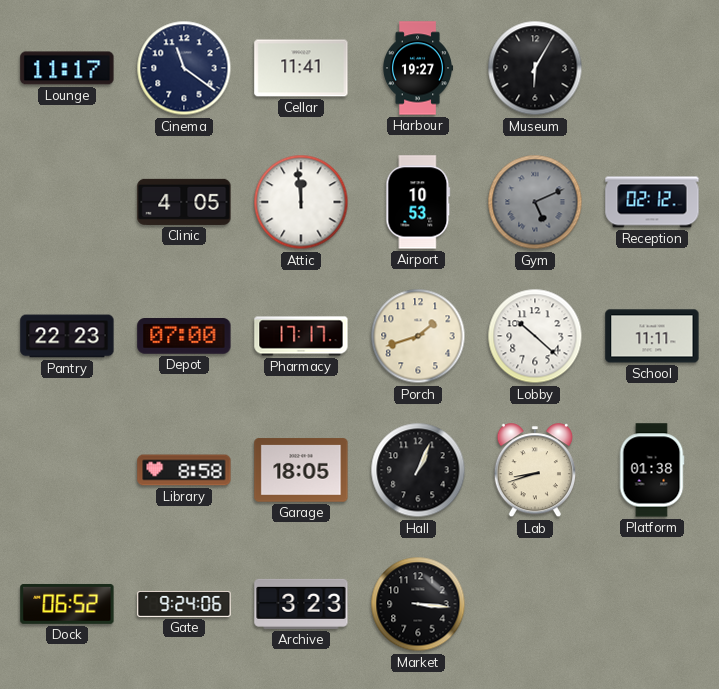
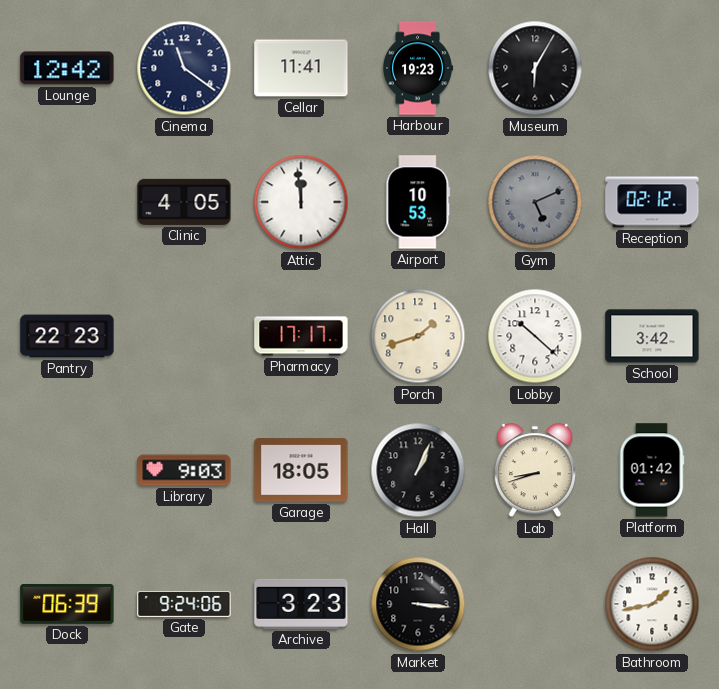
Lounge: 11:17 -> 12:42
Harbour: 19:27 -> 19:23
Depot: 07:00 -> none
School: 11:11 -> 3:42
Library: 8:58 -> 9:03
Platform: 01:38 -> 01:42
Dock: 06:52 -> 06:39
Bathroom: none -> 1:43
